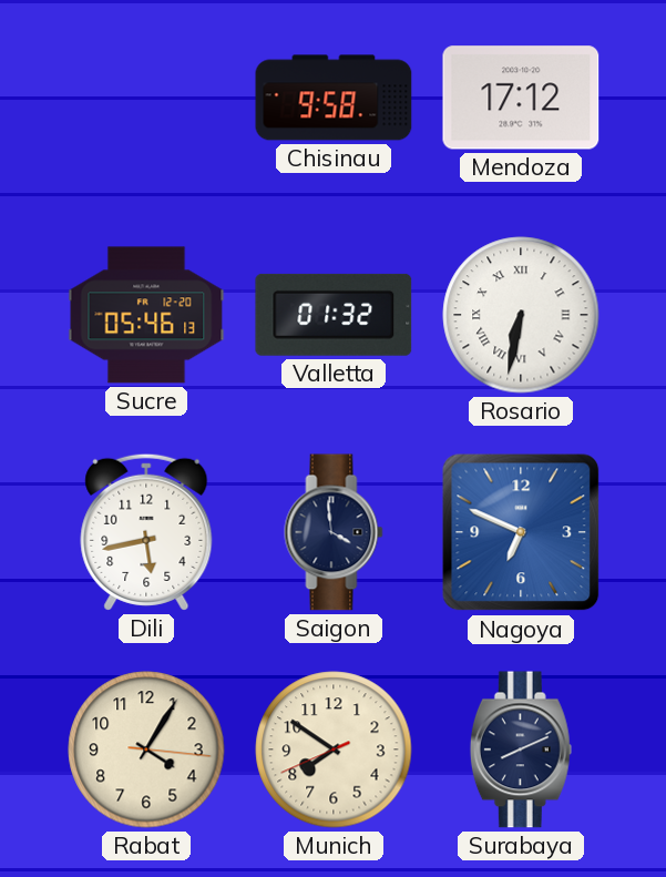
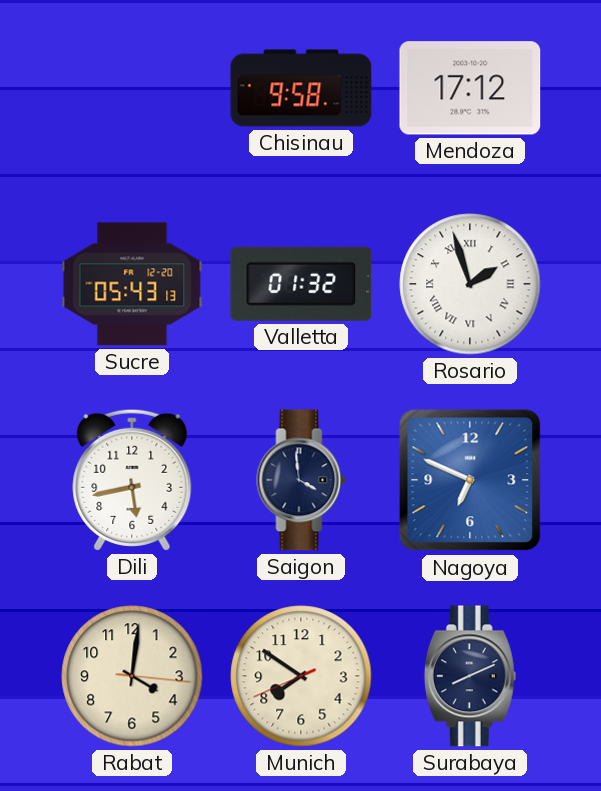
Sucre: 05:46 -> 05:43
Rosario: 6:32 -> 1:57
Rabat: 4:05 -> 4:01
